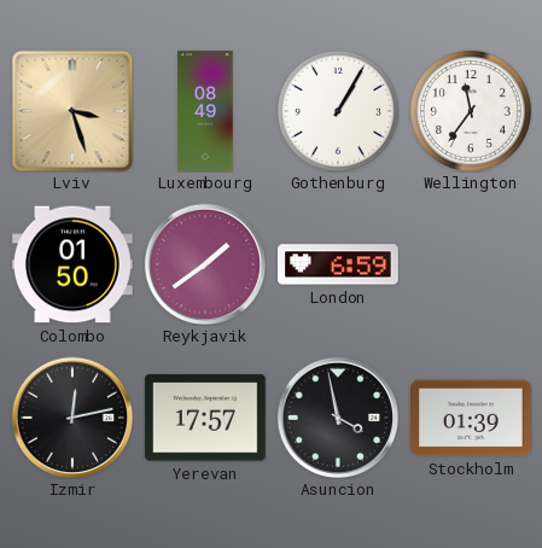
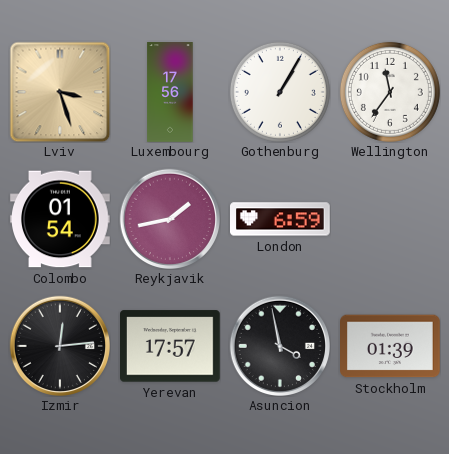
Luxembourg: 08:49 -> 17:56
Colombo: 01:50 -> 01:54
Reykjavik: 1:39 -> 1:43
Izmir: 12:13 -> 12:14
